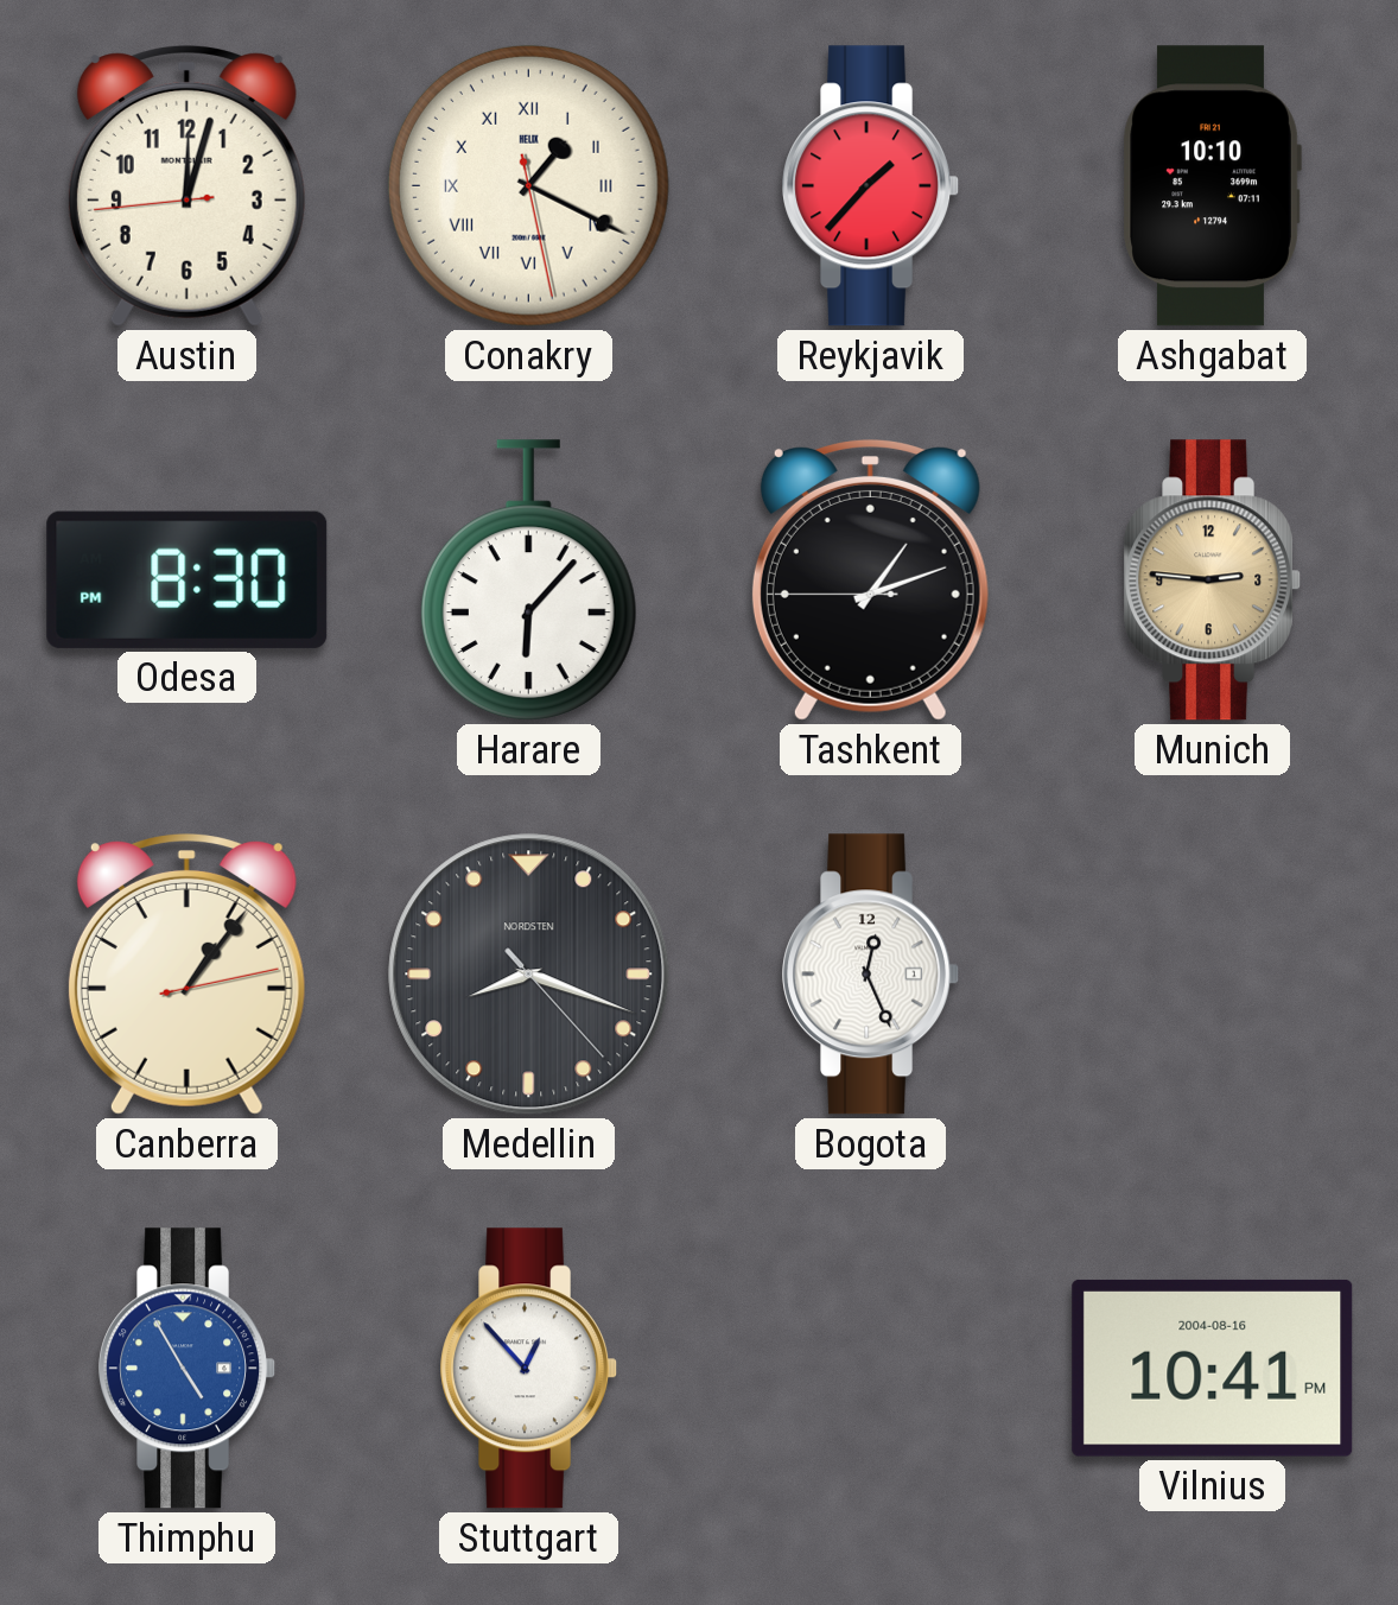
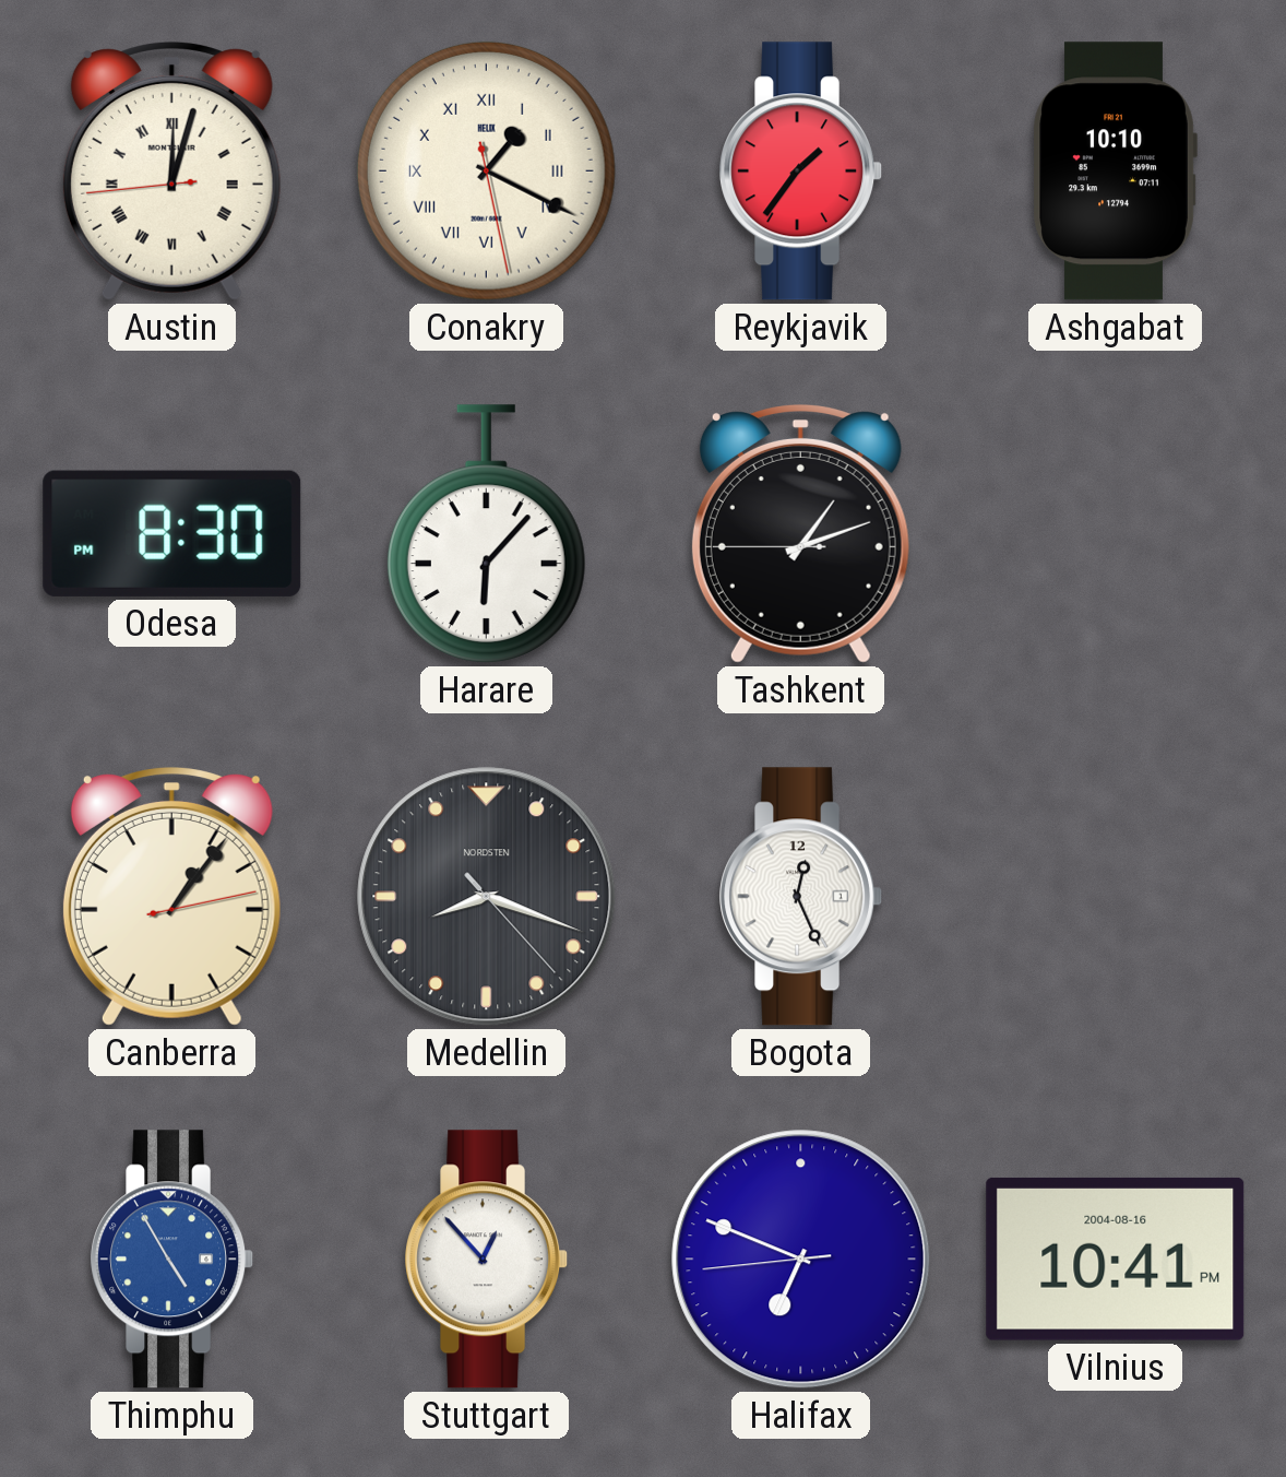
Austin numerals: Arabic -> Roman
Reykjavik: 1:37 -> 1:36
Munich: 2:46 -> none
Halifax: none -> 6:48
